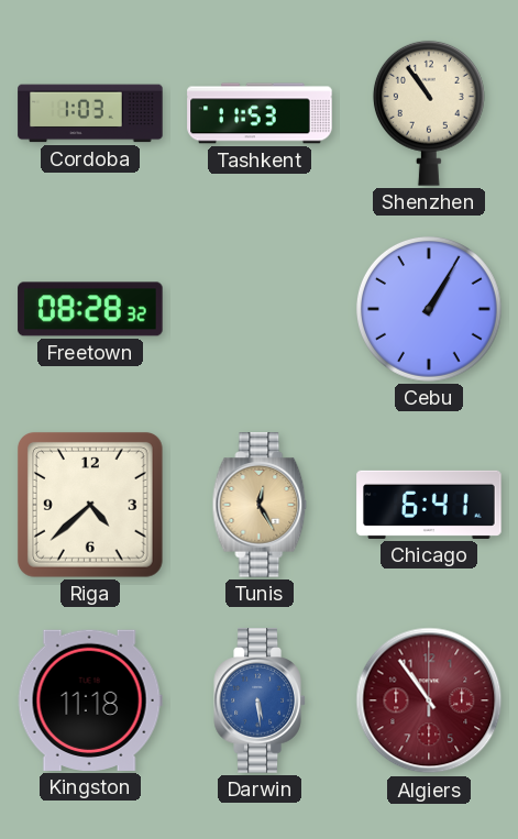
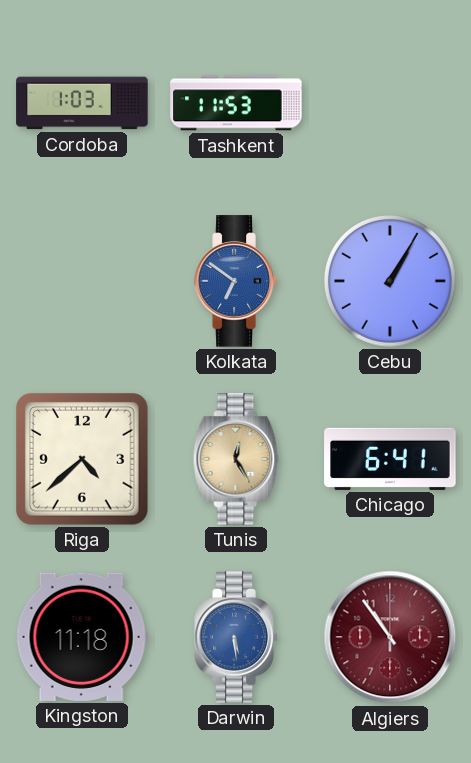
Shenzhen: 10:54 -> none
Freetown: 08:28 -> none
Kolkata: none -> 6:51
